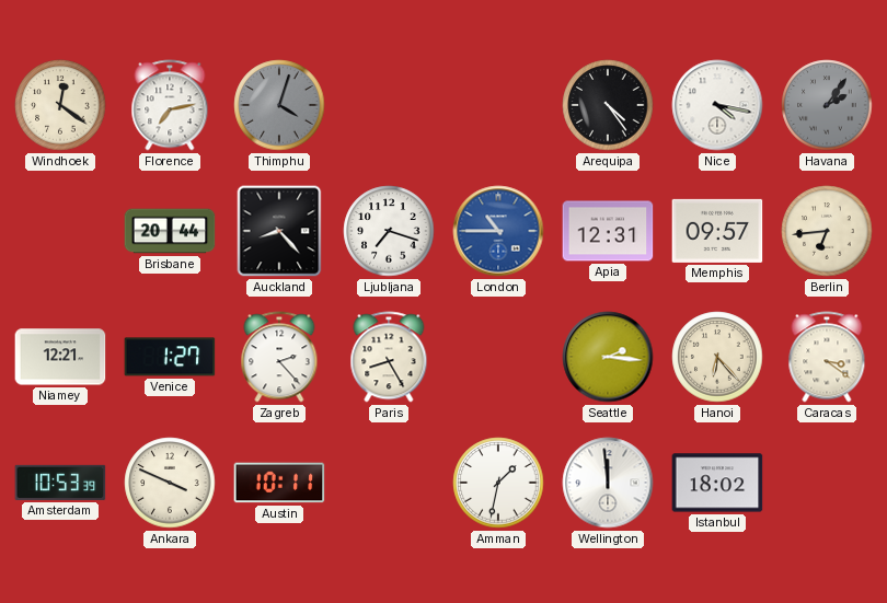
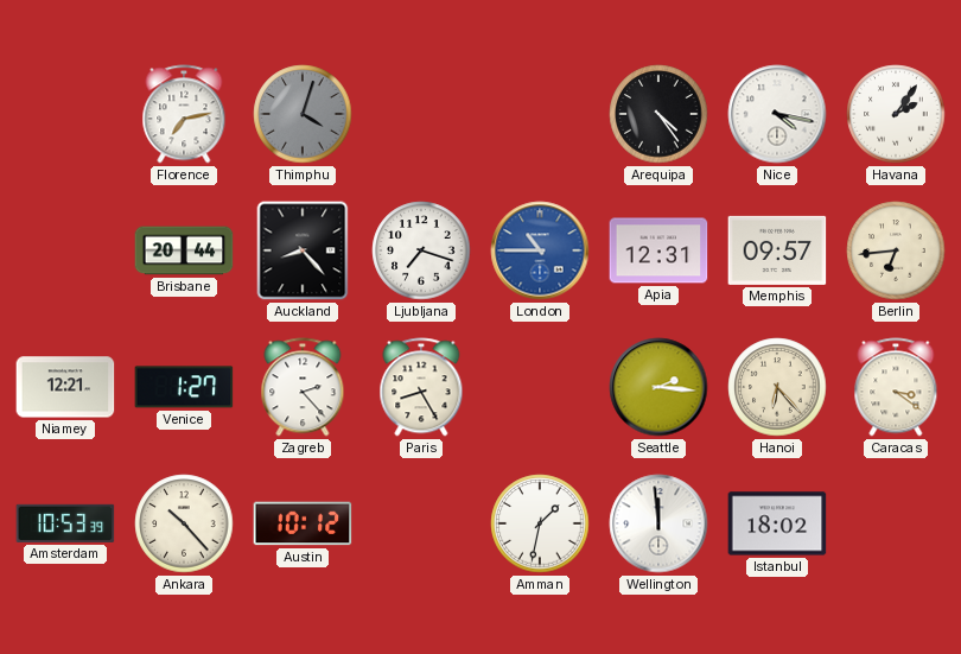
Windhoek: 12:21 -> none
Havana dial: grey -> white
Ankara: 3:49 -> 10:23
Austin: 10:11 -> 10:12
